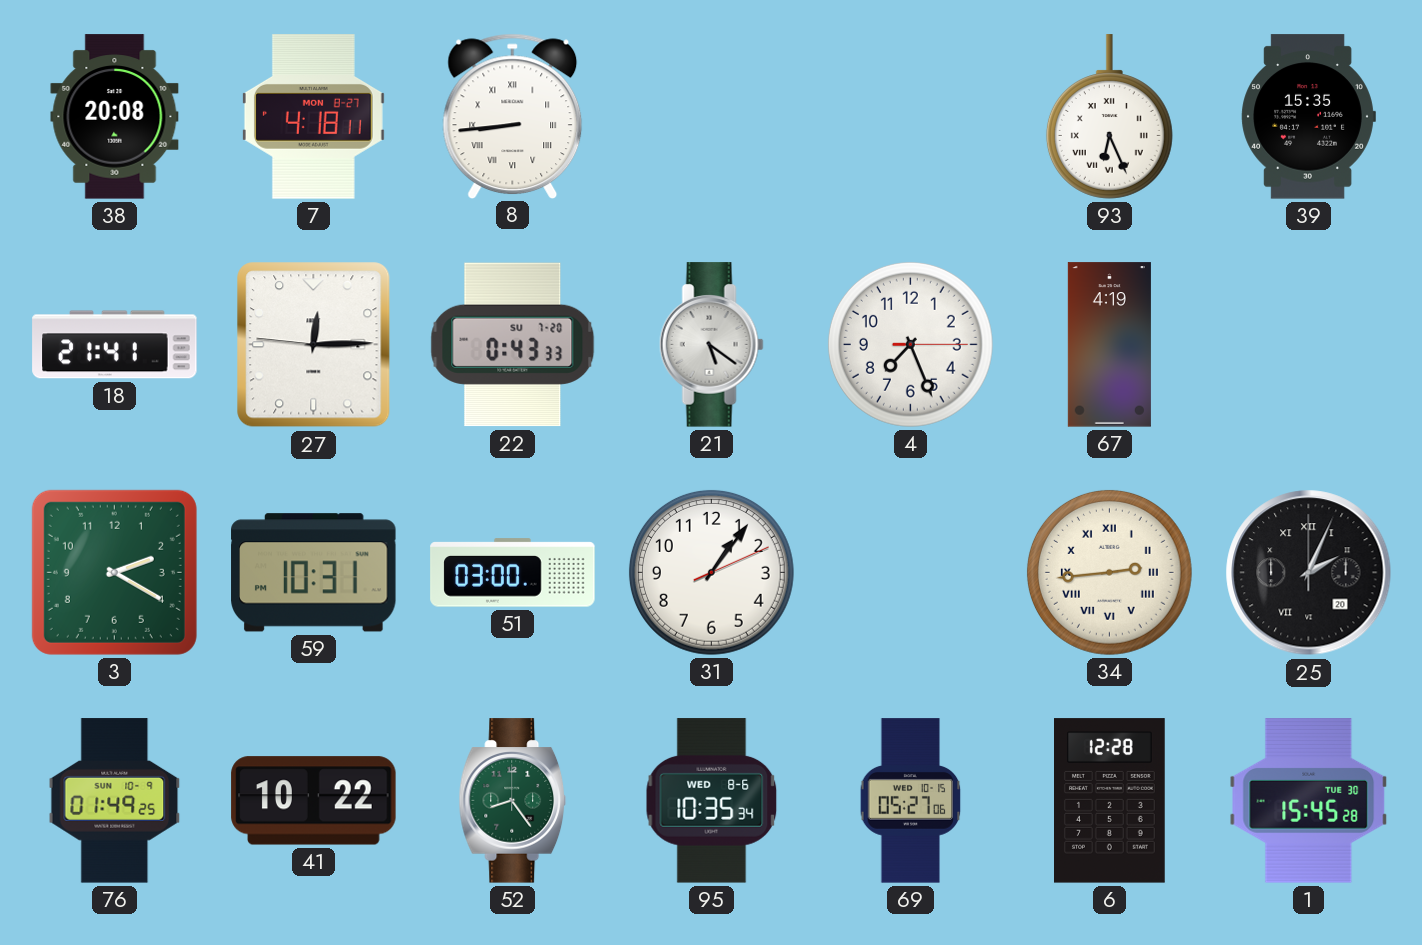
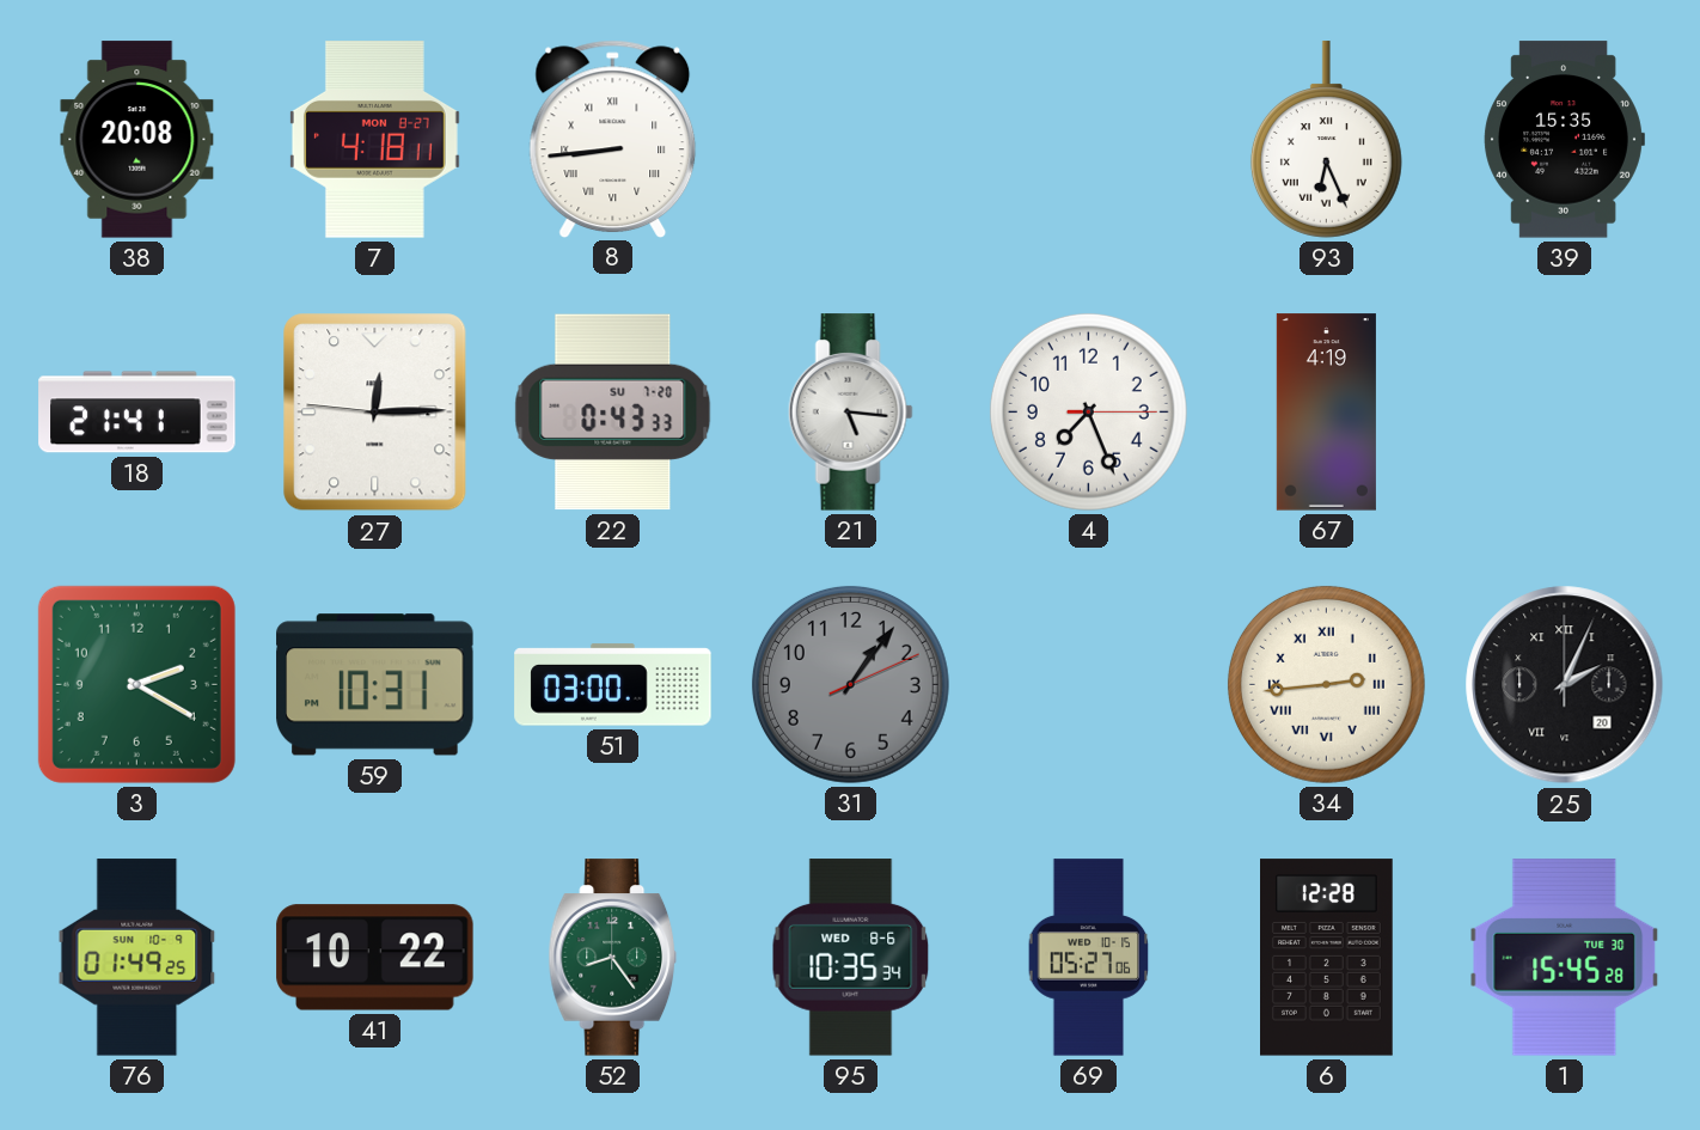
21: 5:21 -> 5:16
31 dial: white -> grey
